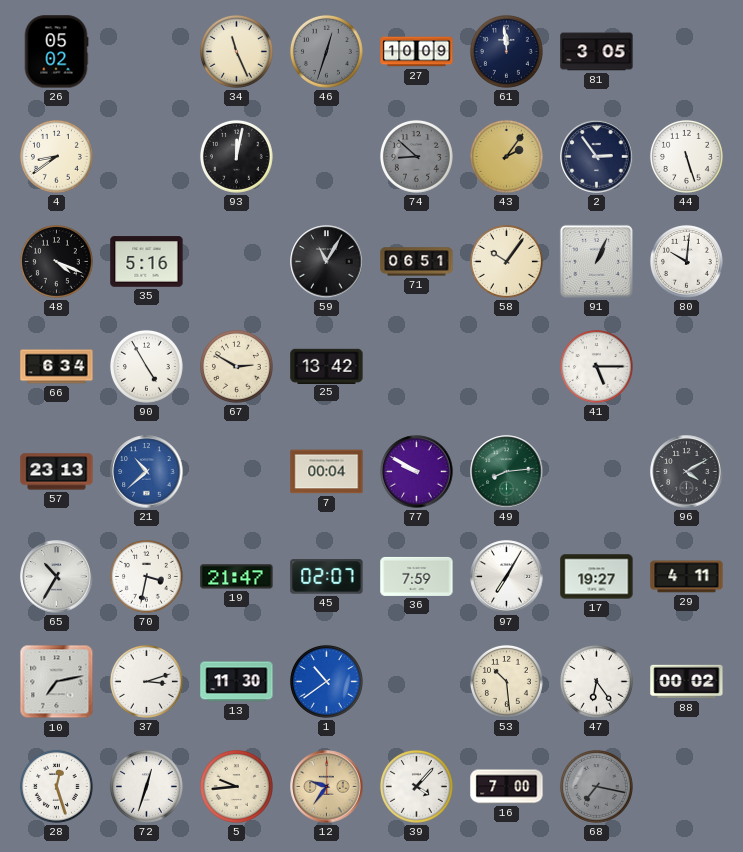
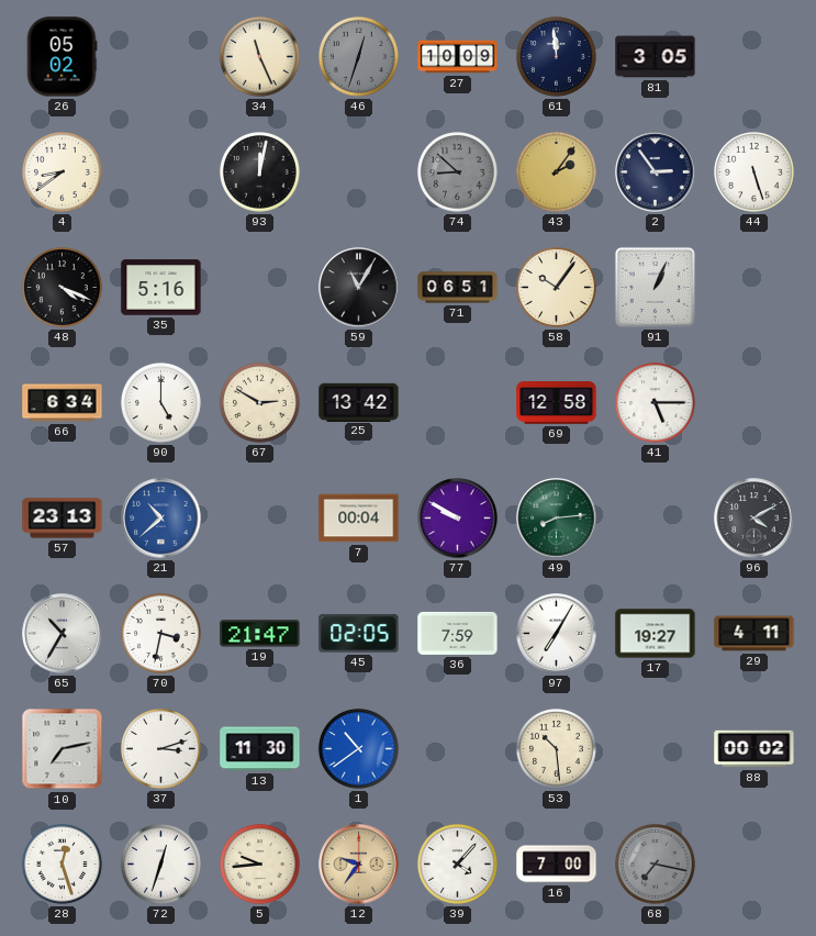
80: 10:01 -> none
90: 4:55 -> 5:00
69: none -> 12:58
45: 02:07 -> 02:05
47: 6:24 -> none
